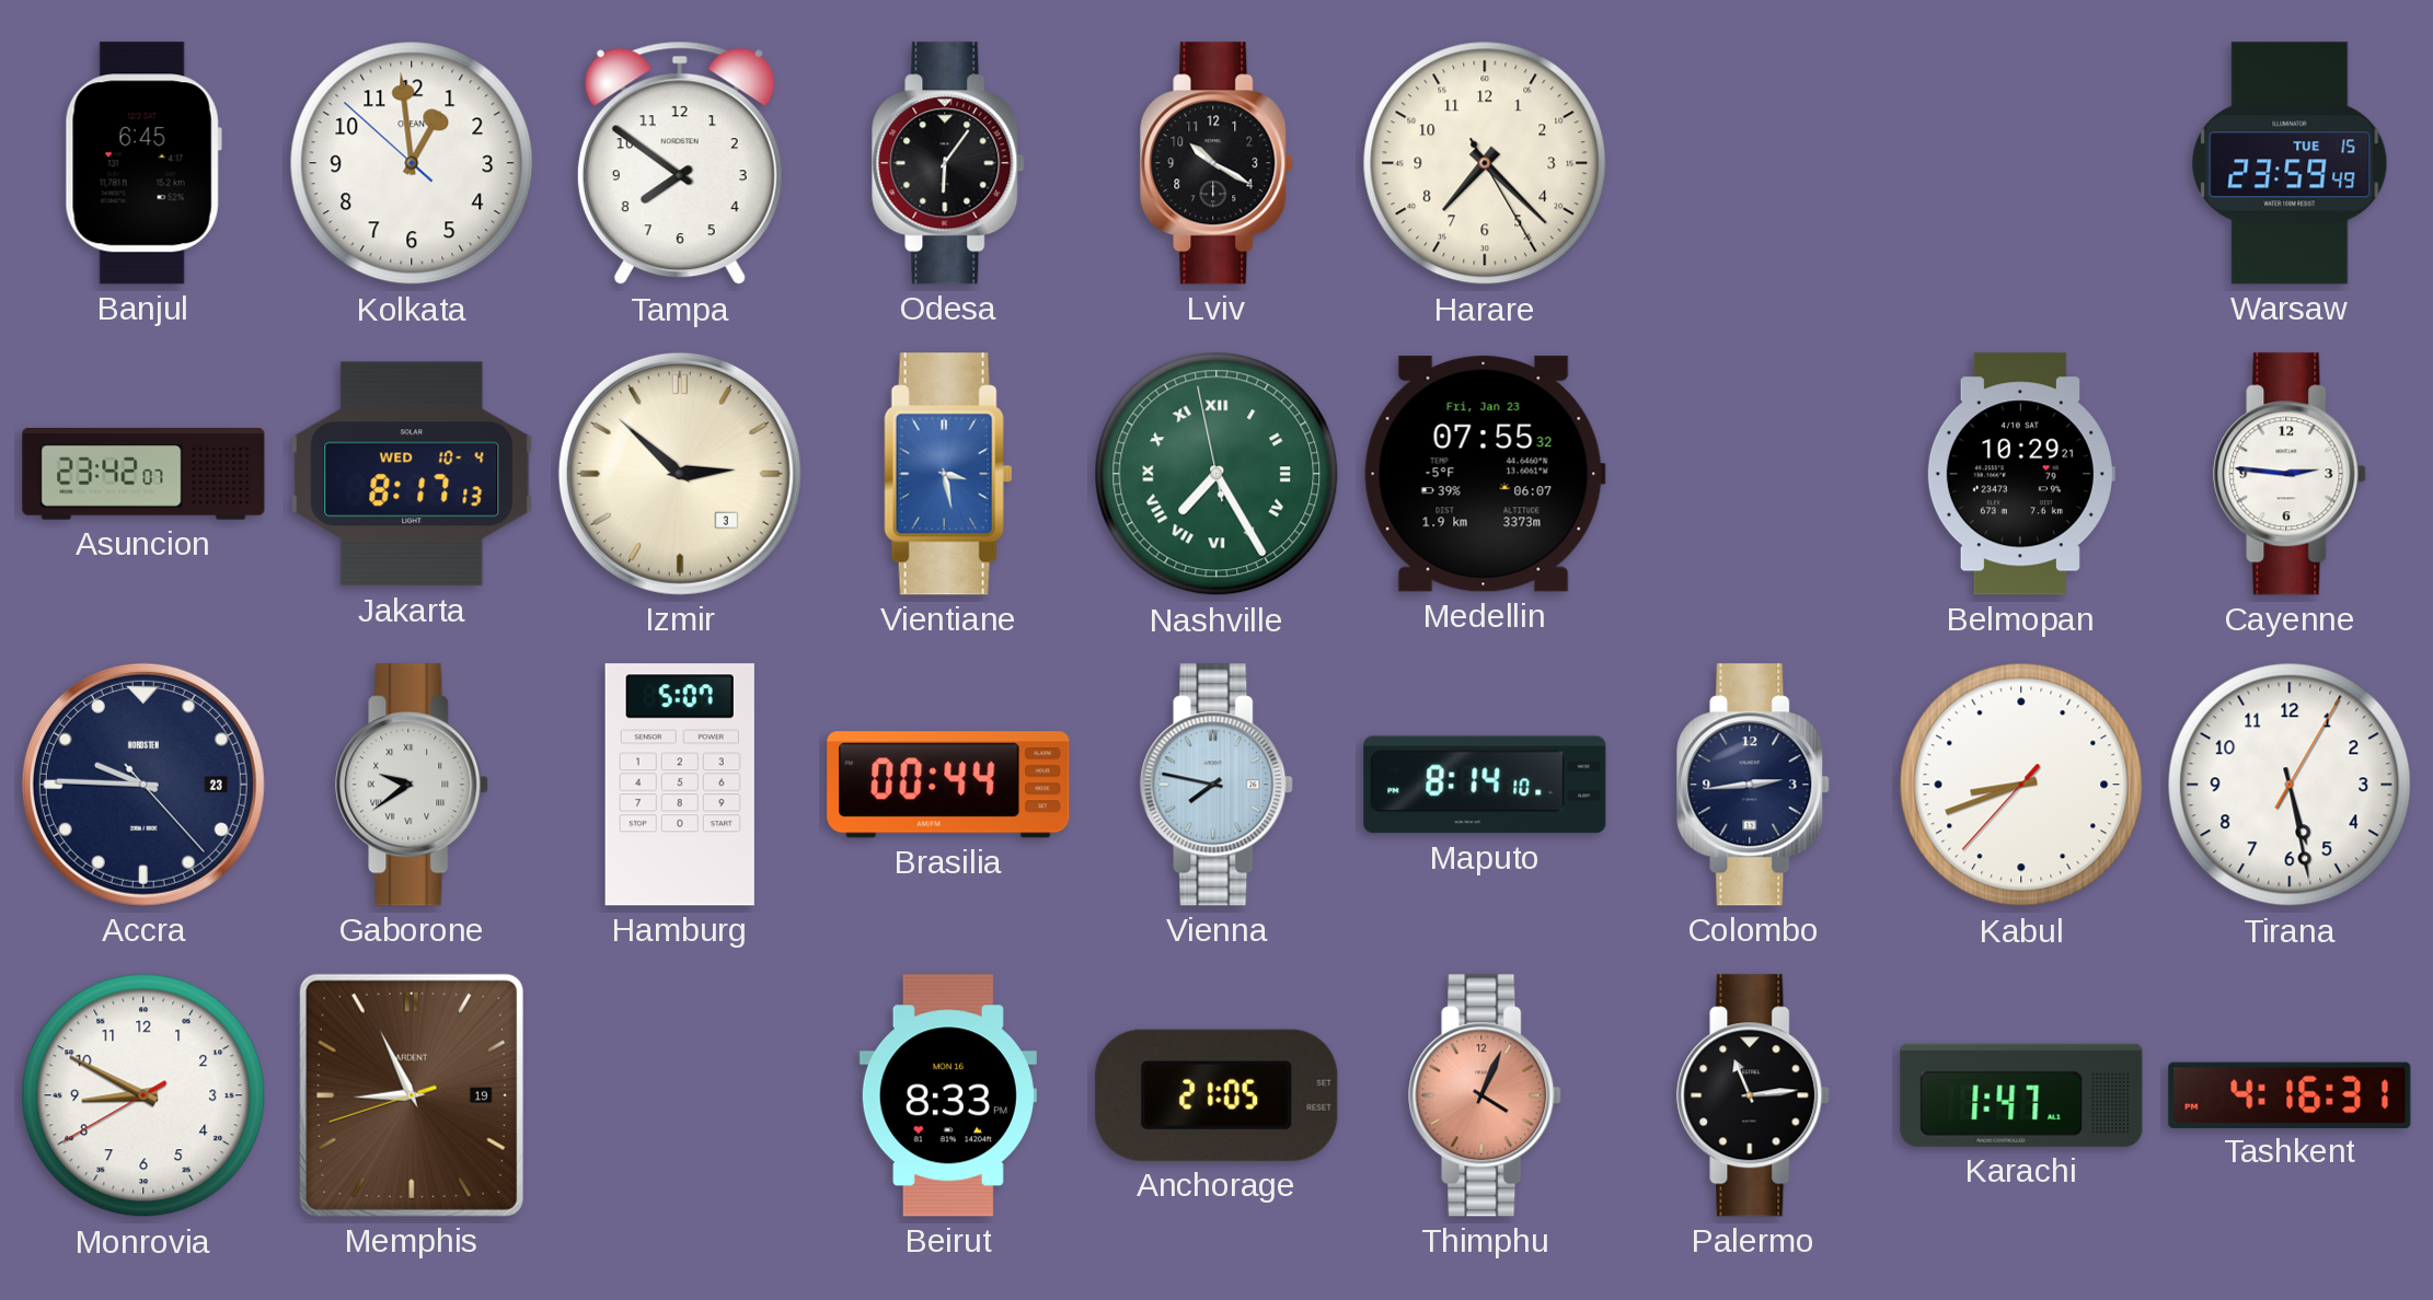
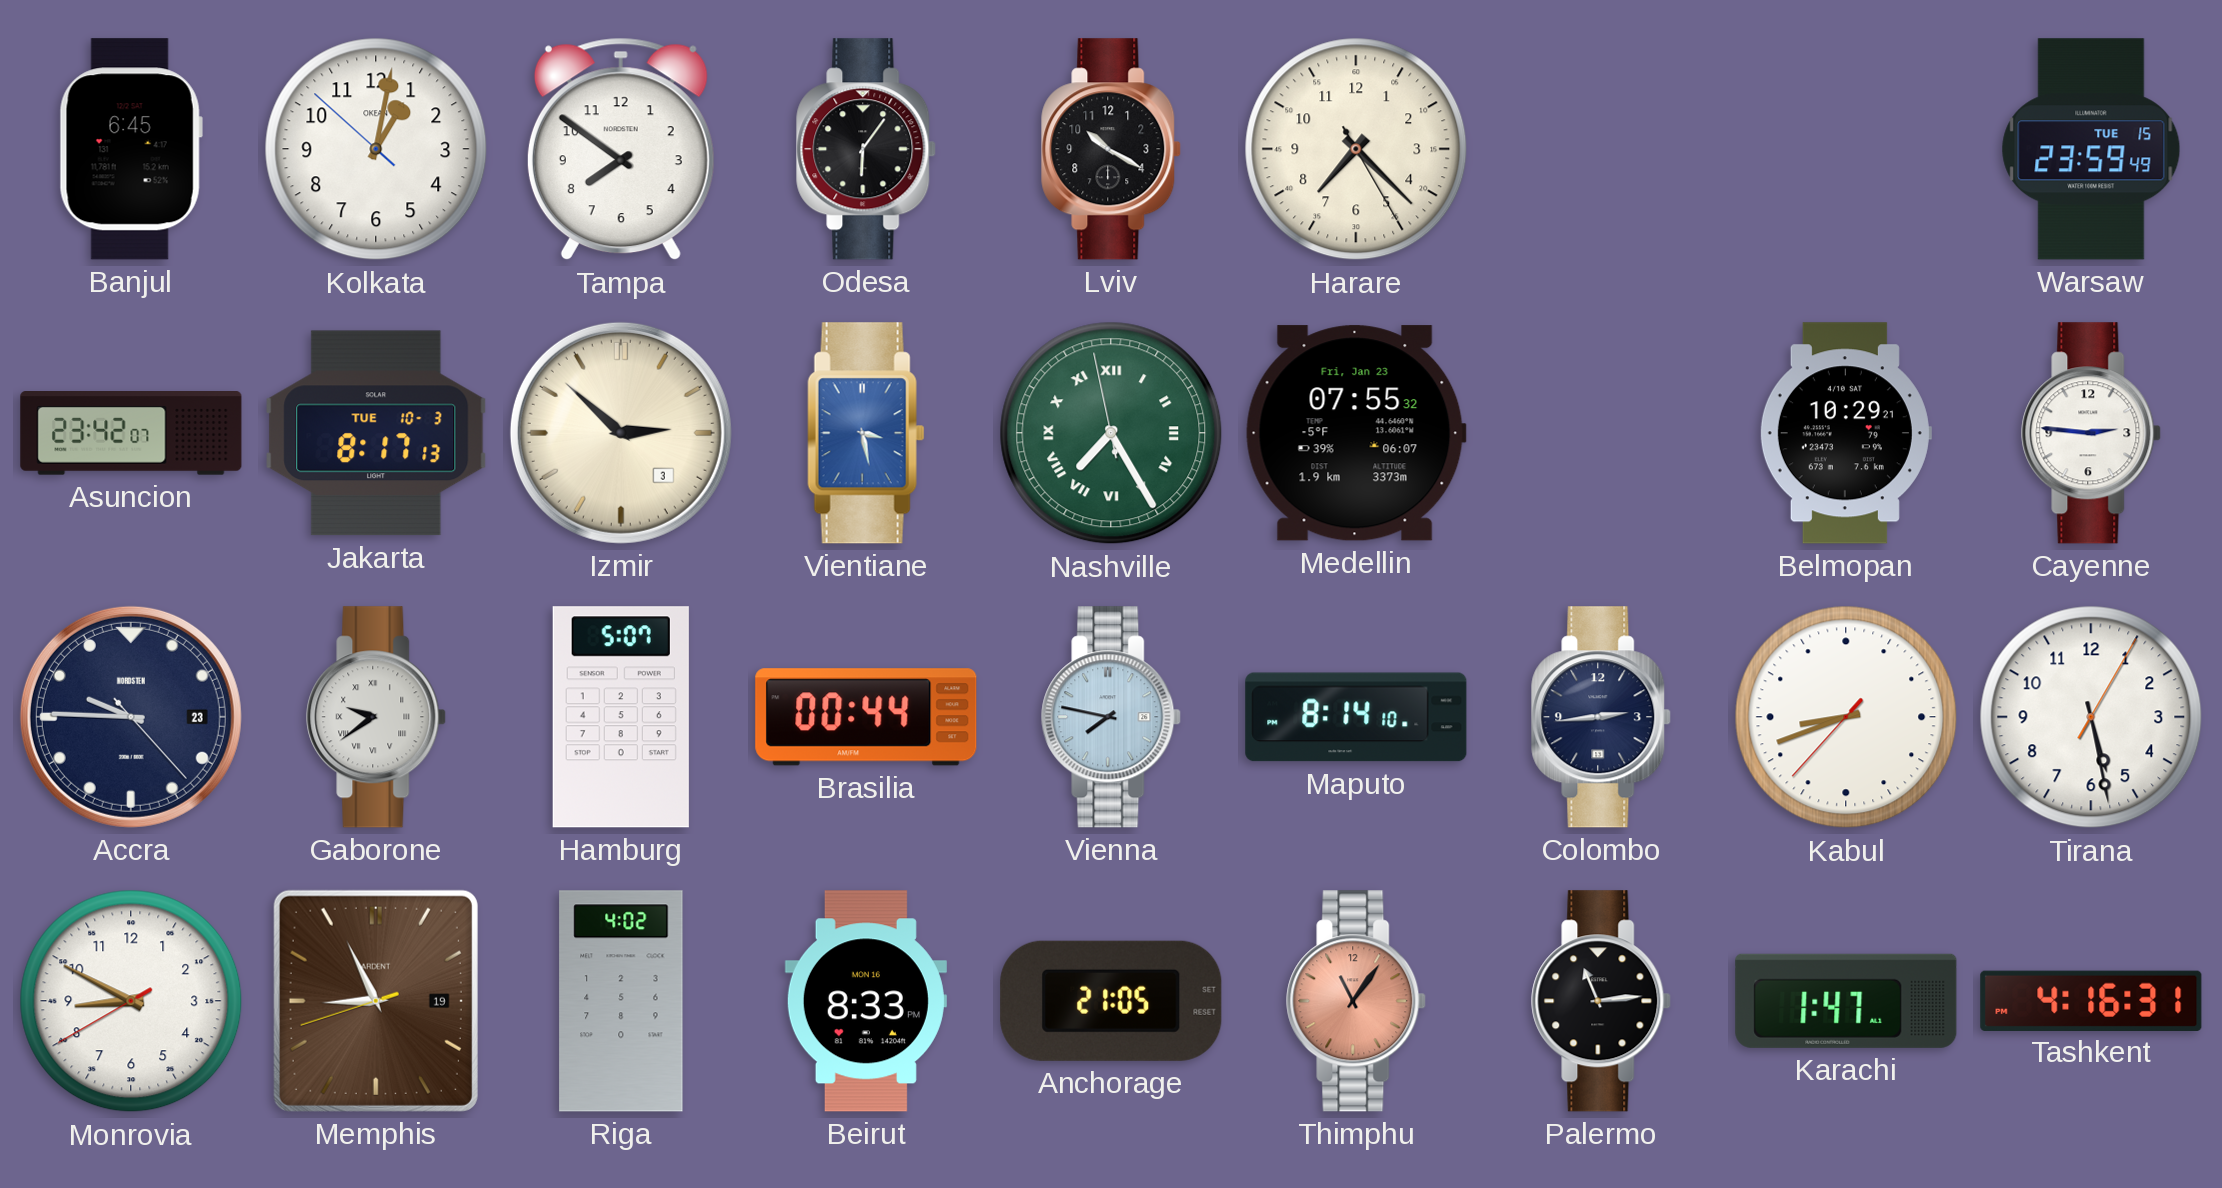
Kolkata: 12:58 -> 1:01
Jakarta date: WED 10-4 -> TUE 10-3
Riga: none -> 4:02
Thimphu: 4:04 -> 11:06
